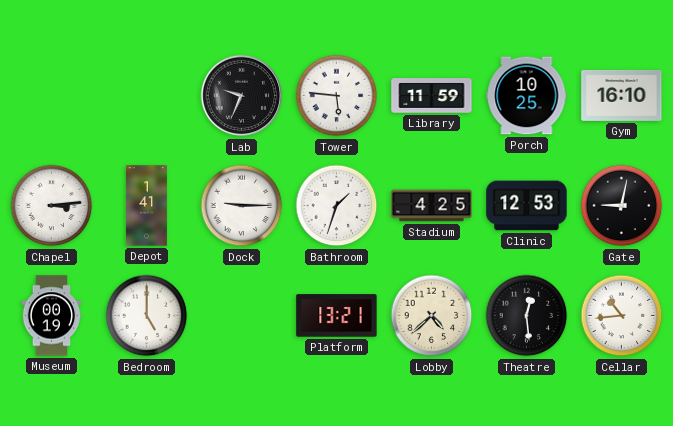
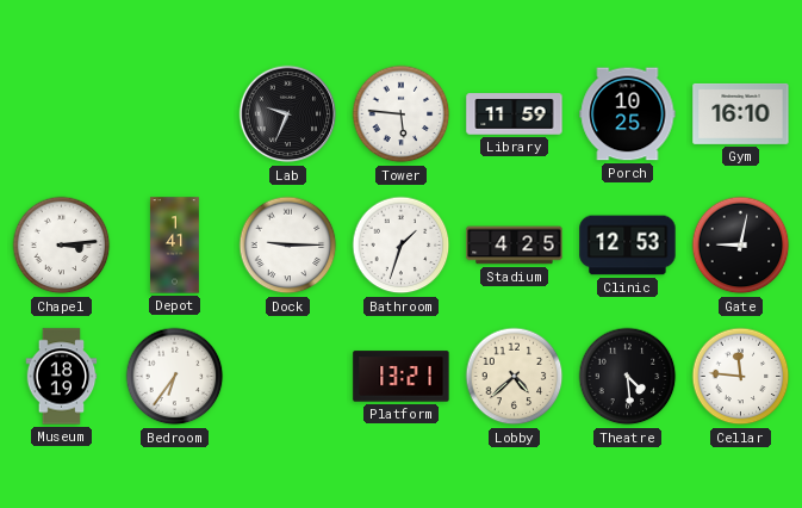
Museum: 00:19 -> 18:19
Bedroom: 5:00 -> 6:36
Theatre: 12:29 -> 4:29
Cellar: 10:44 -> 11:46
